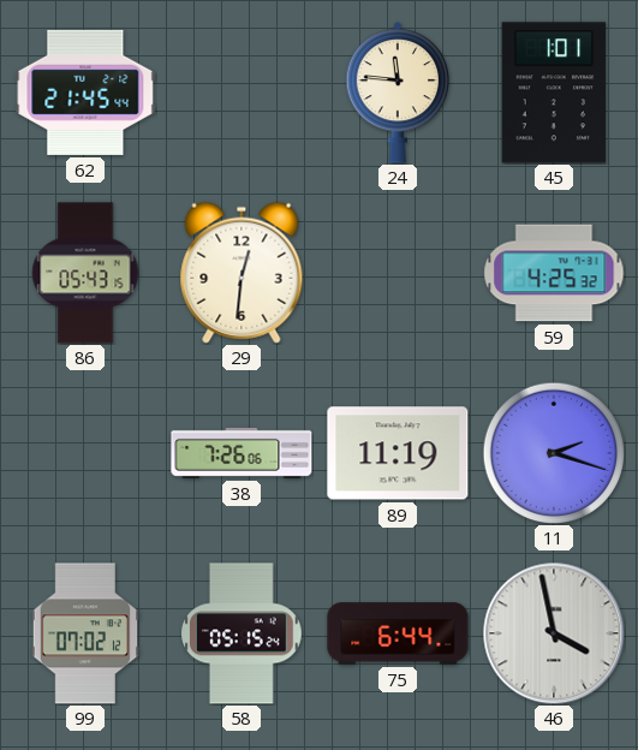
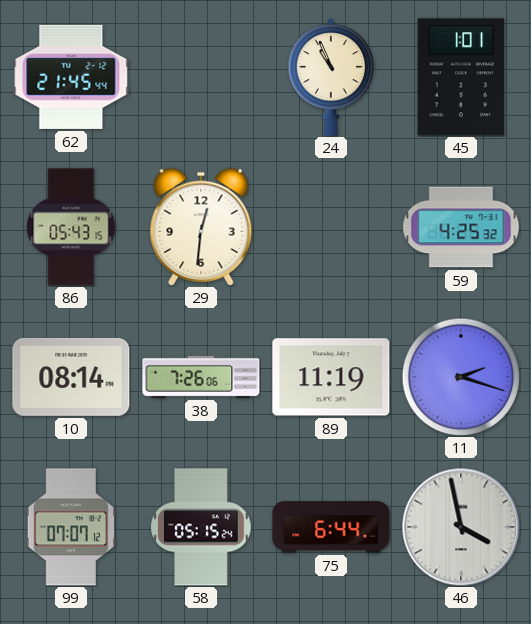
24: 11:46 -> 10:56
10: none -> 08:14
99: 07:02 -> 07:07
